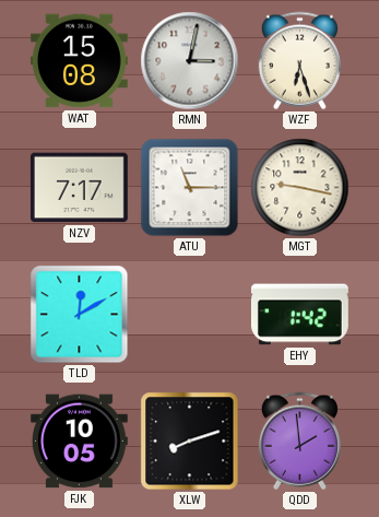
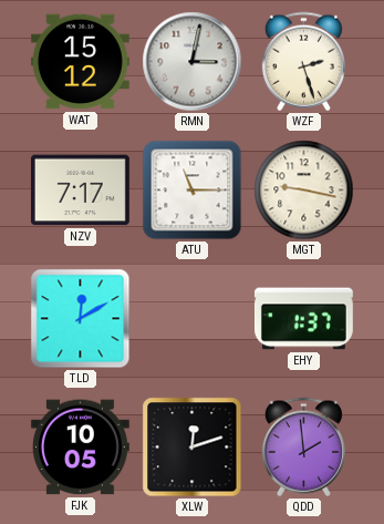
WAT: 15:08 -> 15:12
WZF: 6:27 -> 2:27
EHY: 1:42 -> 1:37
XLW: 8:12 -> 12:12
